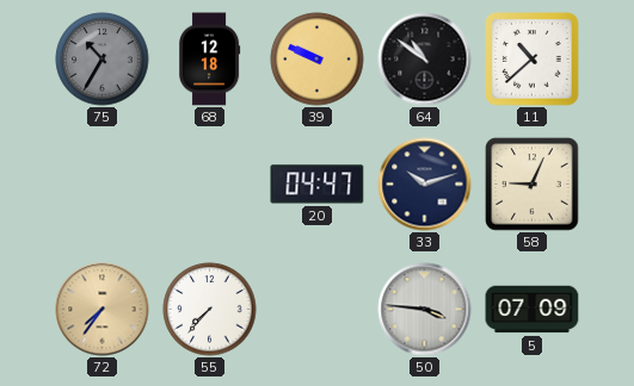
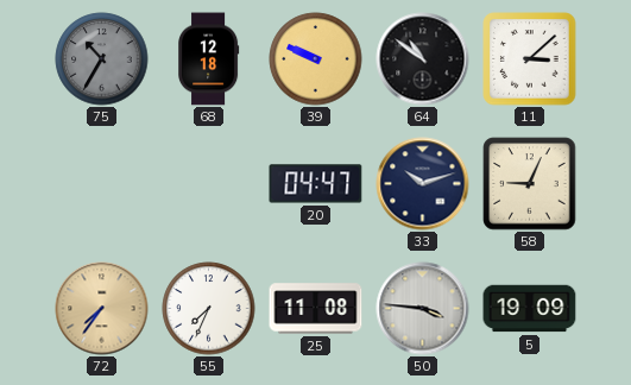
11: 10:38 -> 3:08
55: 7:37 -> 7:34
25: none -> 11:08
5: 07:09 -> 19:09
